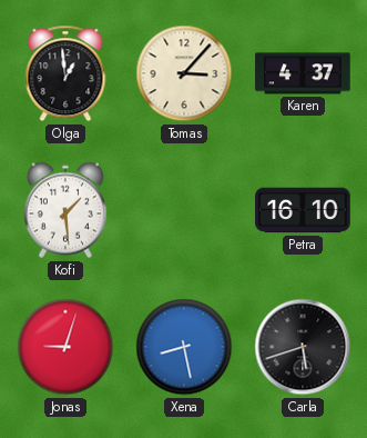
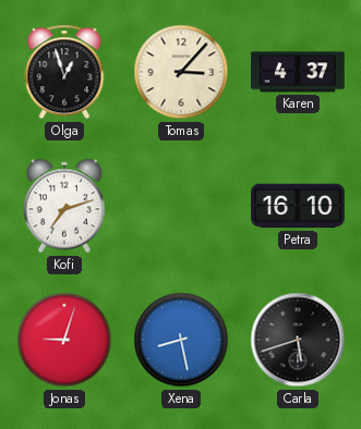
Olga: 12:59 -> 12:57
Kofi: 1:29 -> 7:12
